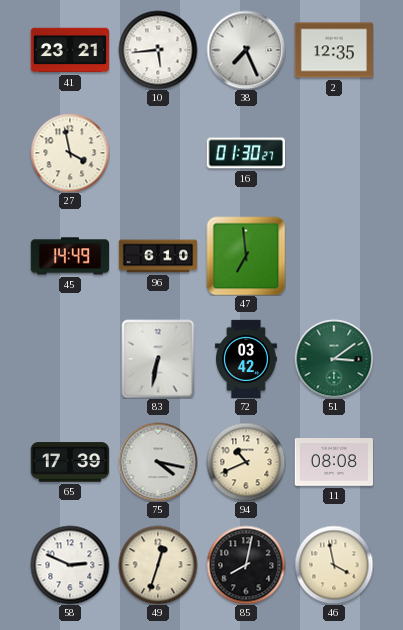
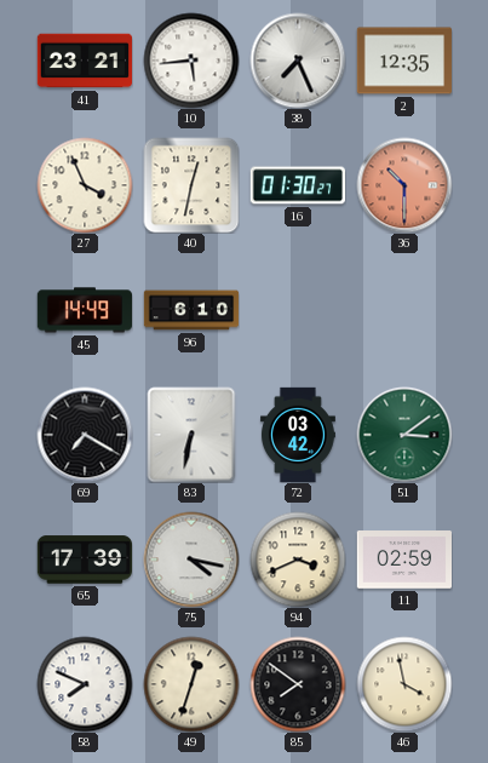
27: 3:58 -> 3:56
40: none -> 12:32
36: none -> 10:30
47: 6:59 -> none
69: none -> 7:20
94: 10:41 -> 3:41
11: 08:08 -> 02:59
58: 2:49 -> 7:49
85: 8:02 -> 7:51
